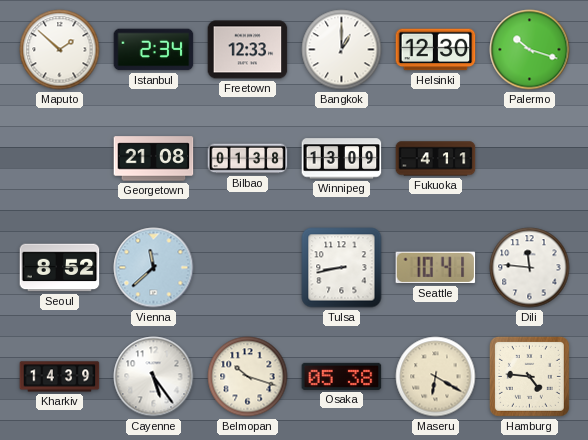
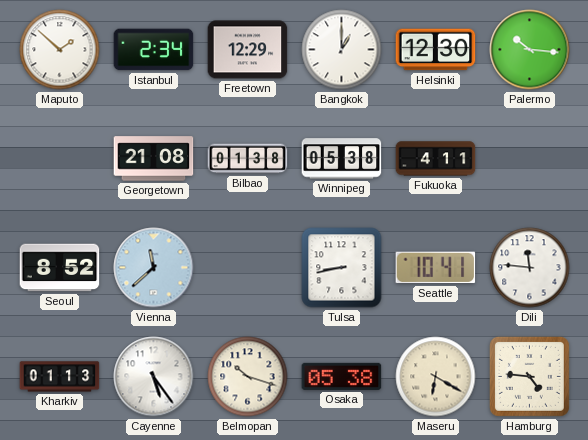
Freetown: 12:33 -> 12:29
Palermo: 10:18 -> 10:16
Winnipeg: 13:09 -> 05:38
Kharkiv: 14:39 -> 01:13
